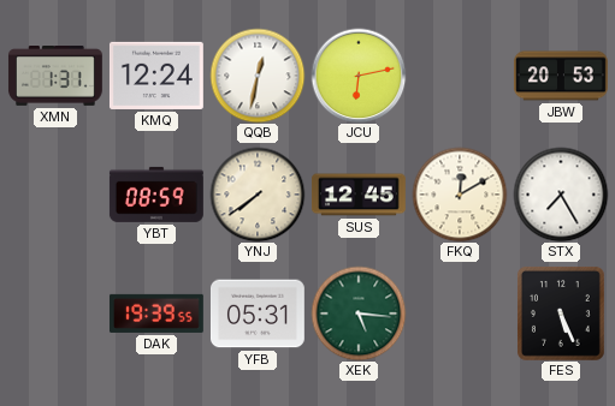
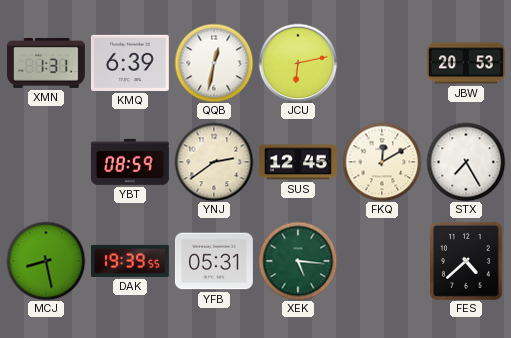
KMQ: 12:24 -> 6:39
YNJ: 7:39 -> 2:39
MCJ: none -> 8:28
FES: 5:26 -> 4:38
